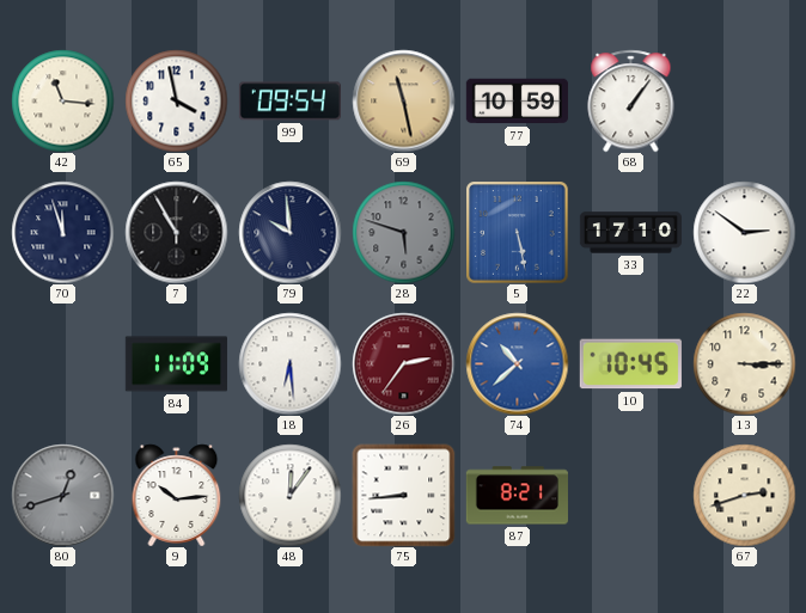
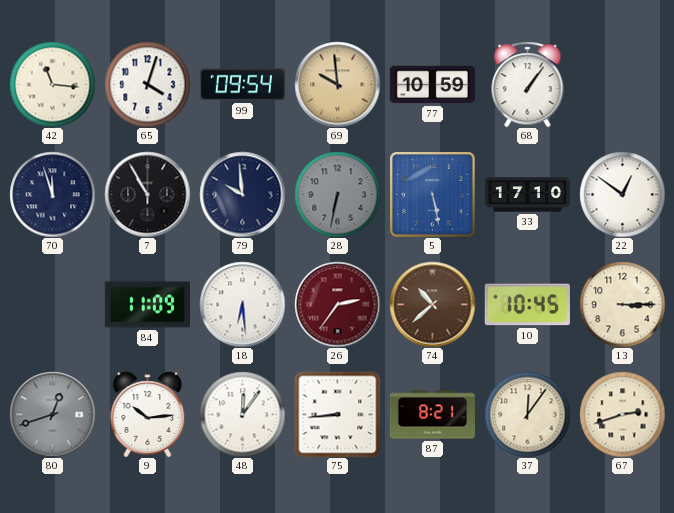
65: 3:58 -> 4:03
69: 11:28 -> 9:59
28: 5:48 -> 6:32
22: 2:51 -> 12:51
74 dial: blue -> brown
37: none -> 12:06
